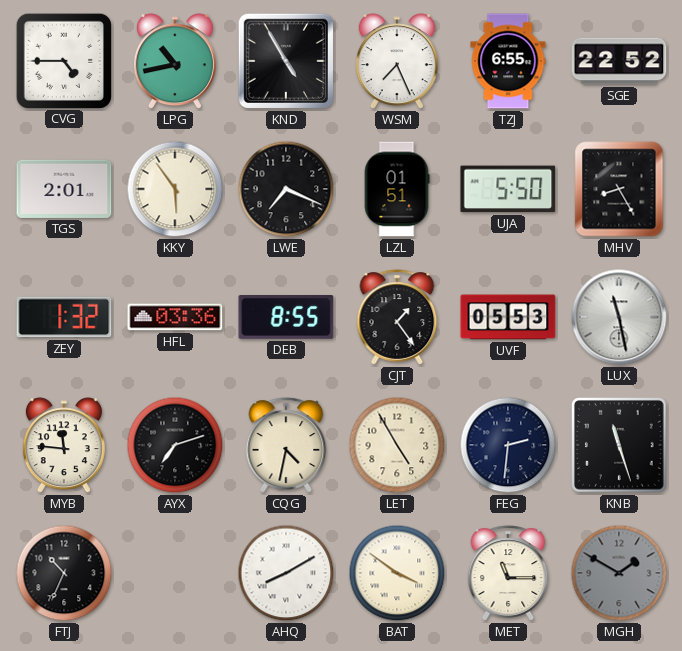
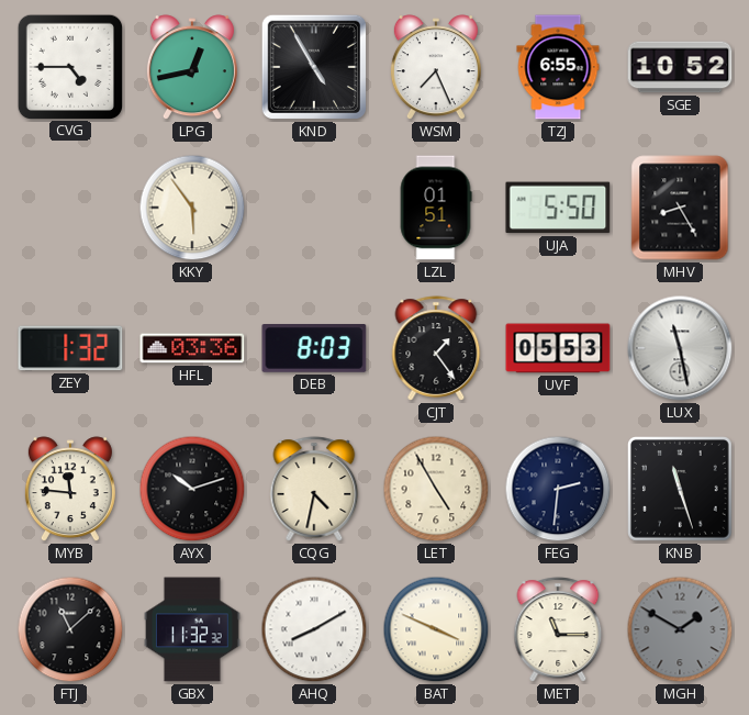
LPG: 10:43 -> 12:43
SGE: 22:52 -> 10:52
TGS: 2:01 -> none
LWE: 7:19 -> none
DEB: 8:55 -> 8:03
AYX: 7:12 -> 10:12
FTJ: 10:34 -> 11:08
GBX: none -> 11:32
BAT: 3:51 -> 3:49
